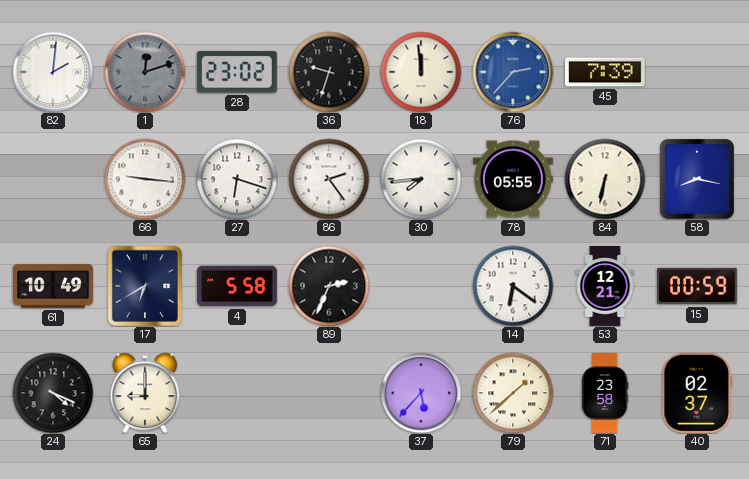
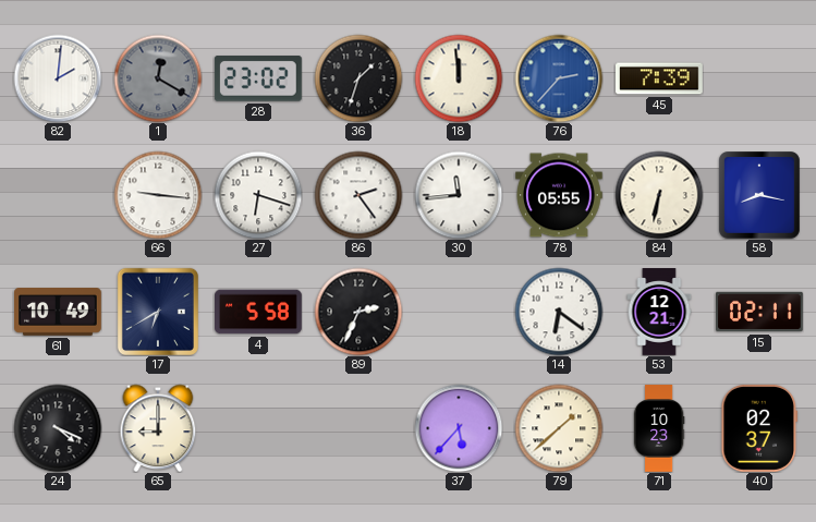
1: 12:12 -> 12:20
36: 9:33 -> 1:33
30: 7:44 -> 11:44
15: 00:59 -> 02:11
71: 23:58 -> 10:23
